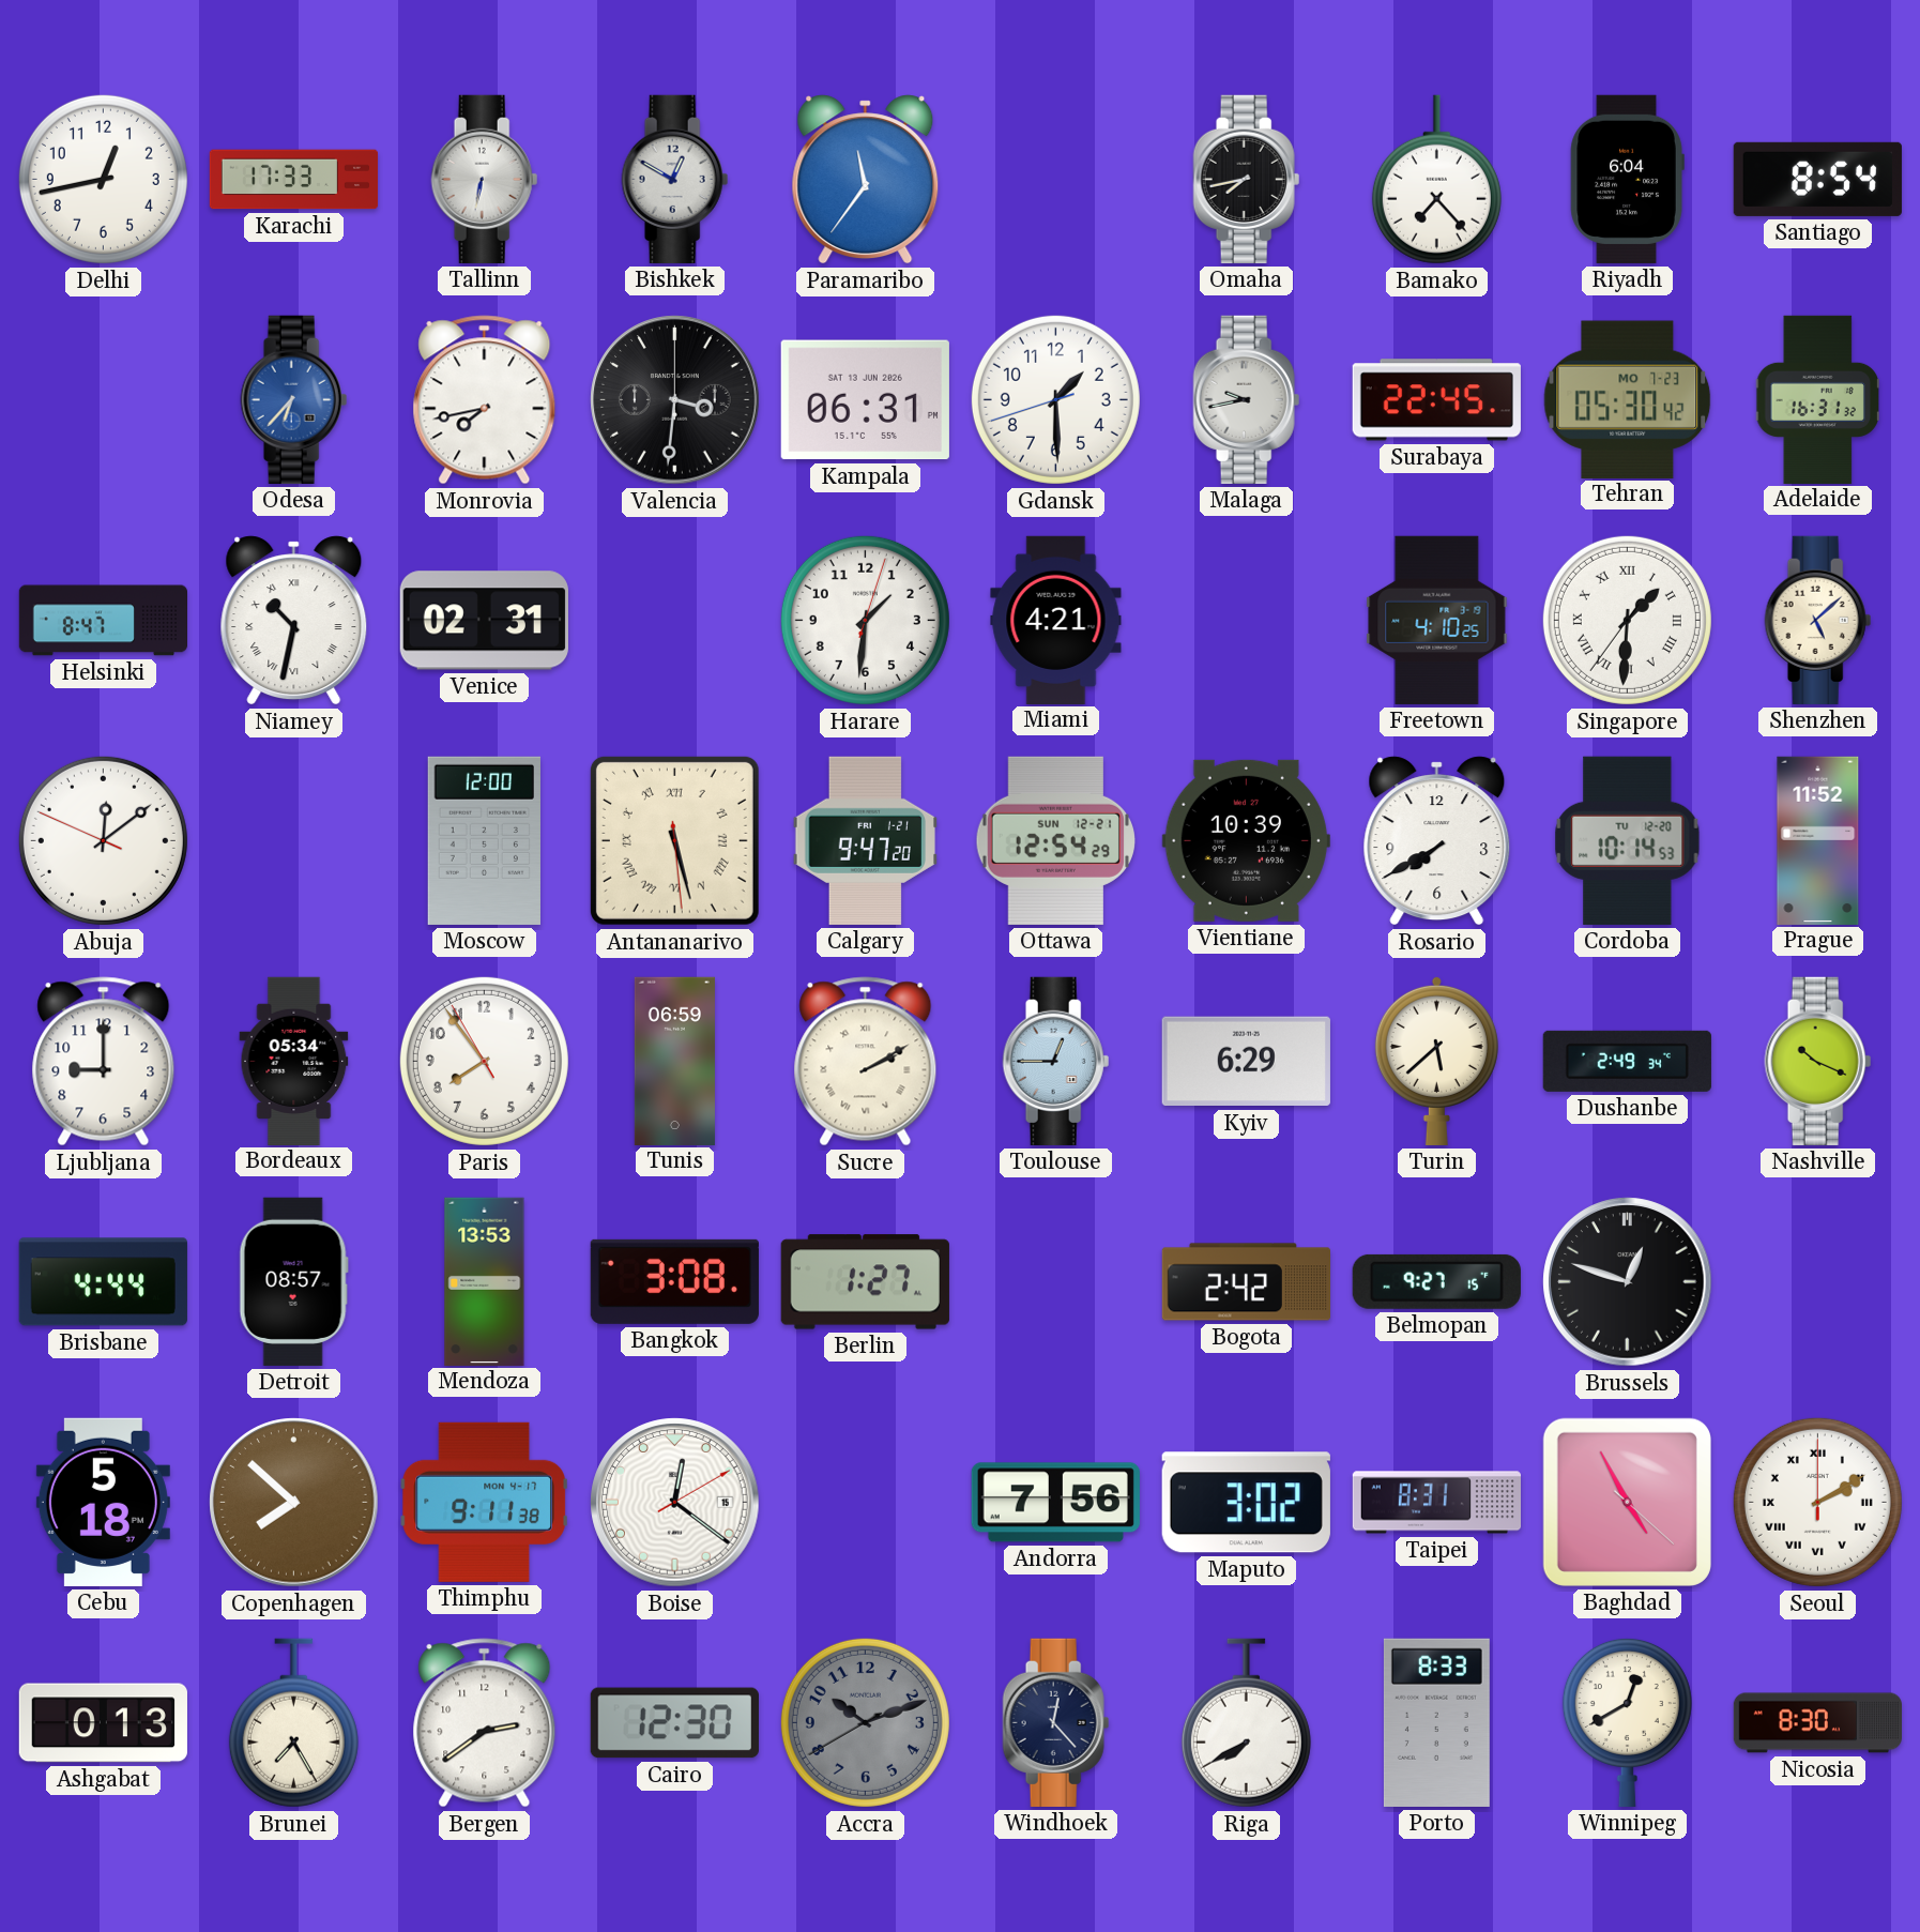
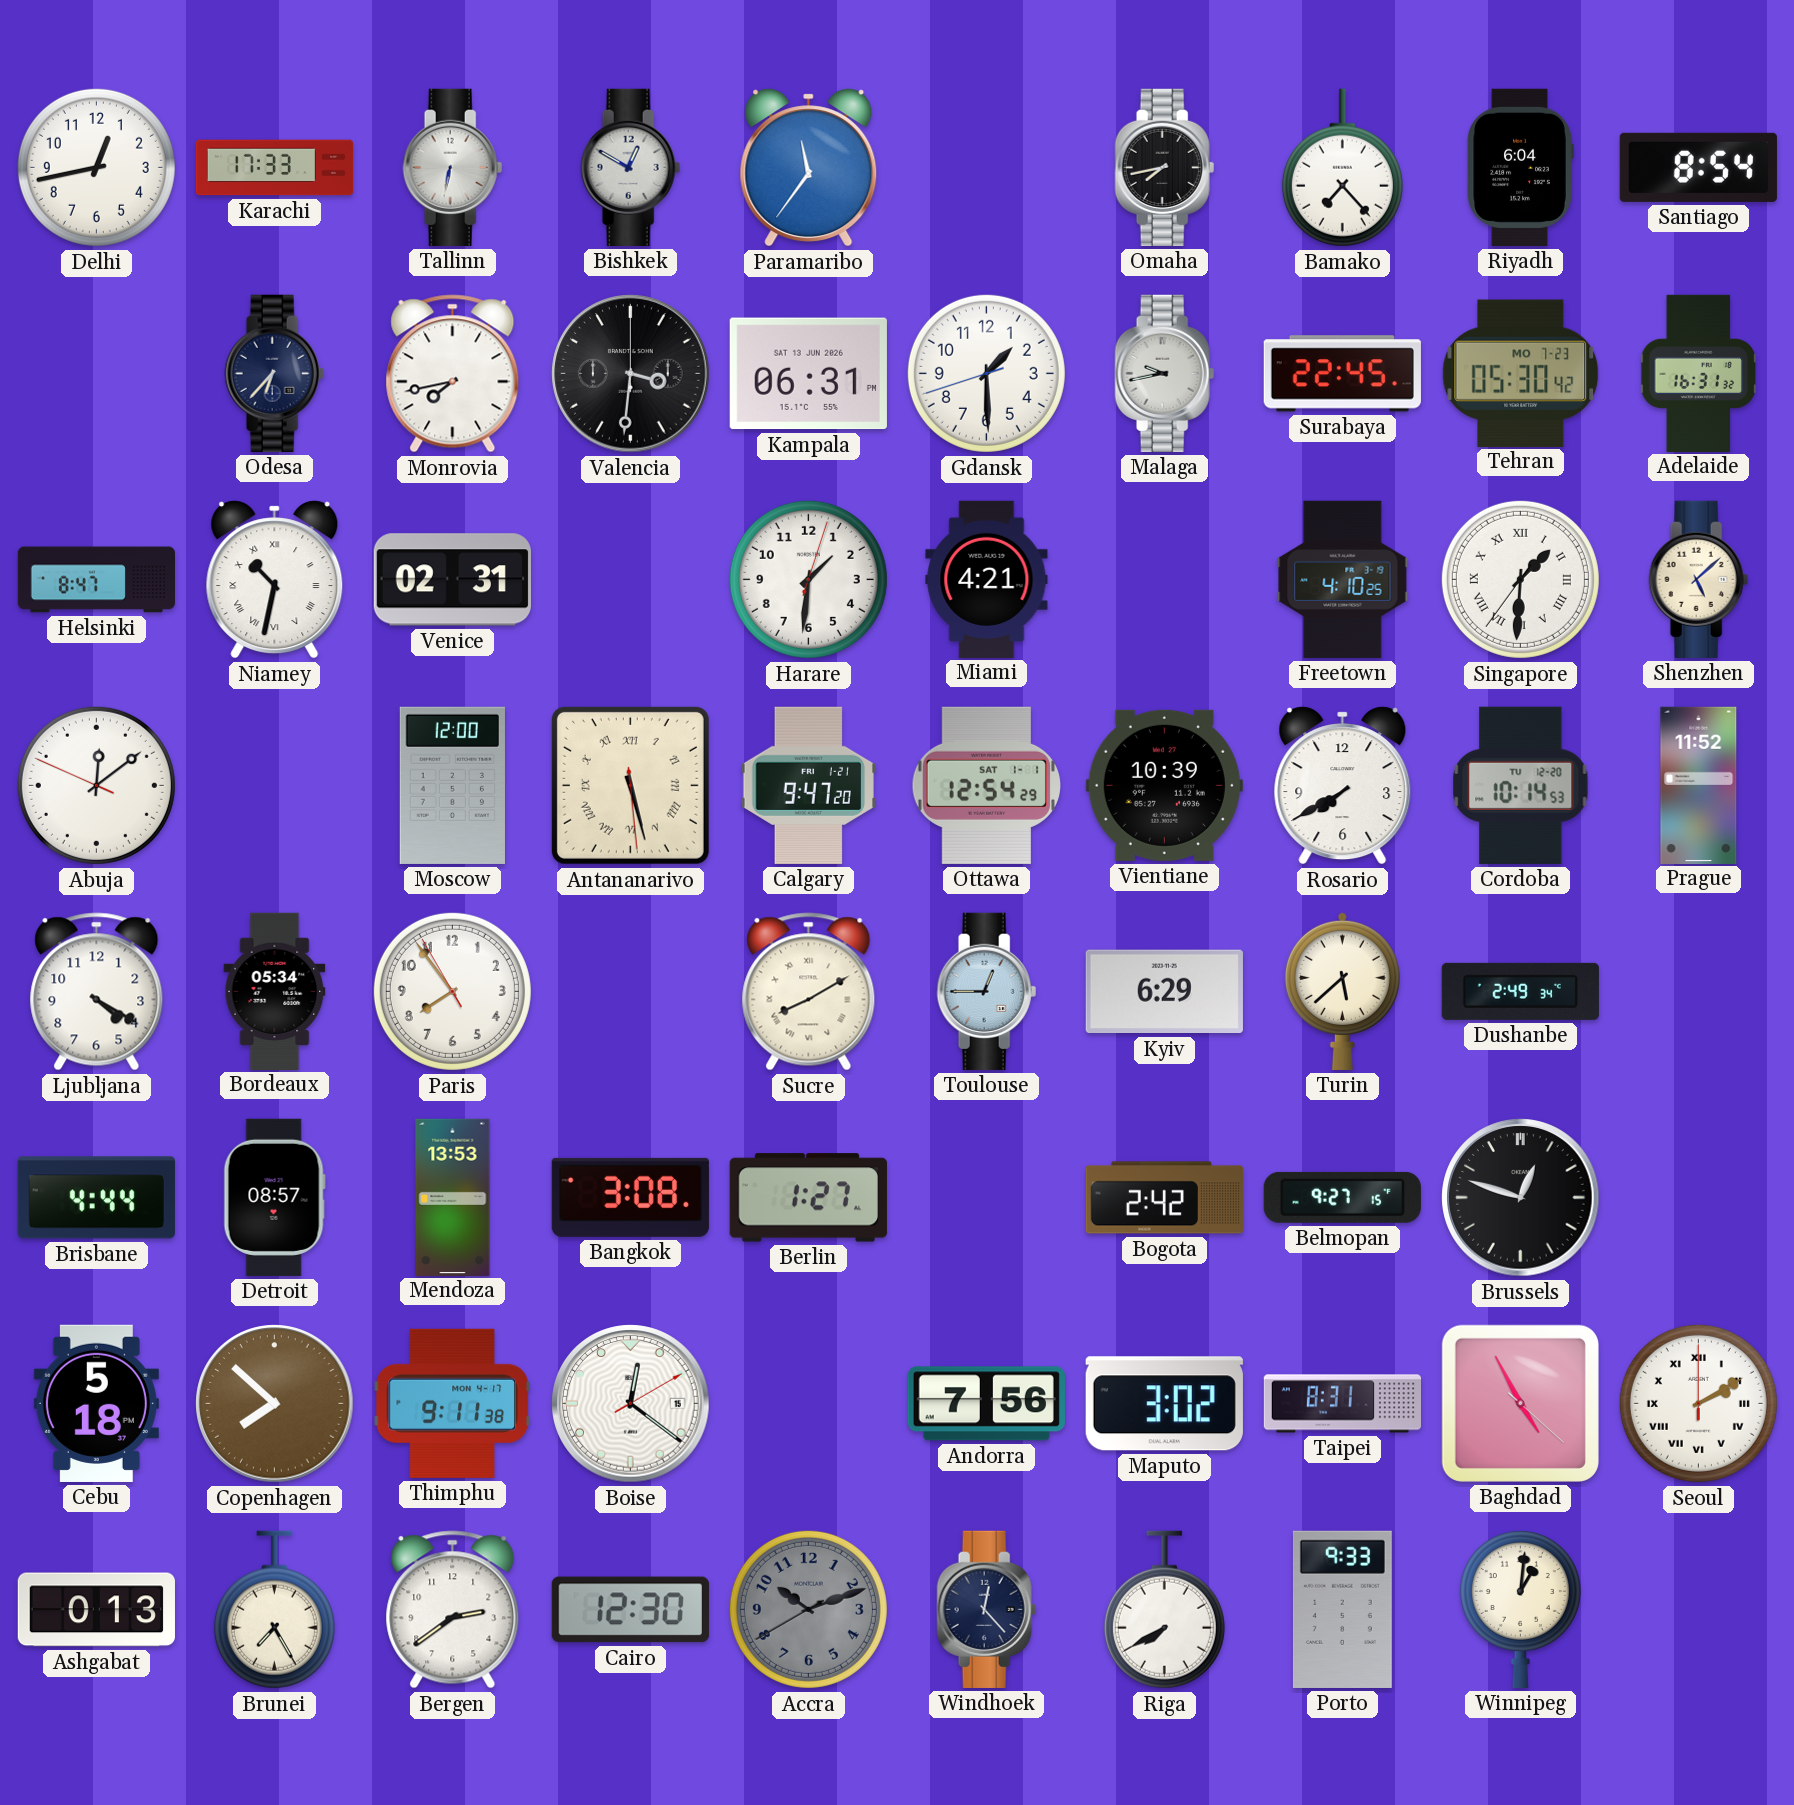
Odesa dial: blue -> navy
Ottawa date: SUN 12-21 -> SAT 1-1
Ljubljana: 9:00 -> 4:20
Tunis: 06:59 -> none
Sucre: 2:10 -> 8:10
Nashville: 10:19 -> none
Porto: 8:33 -> 9:33
Winnipeg: 12:40 -> 1:01
Nicosia: 8:30 -> none
